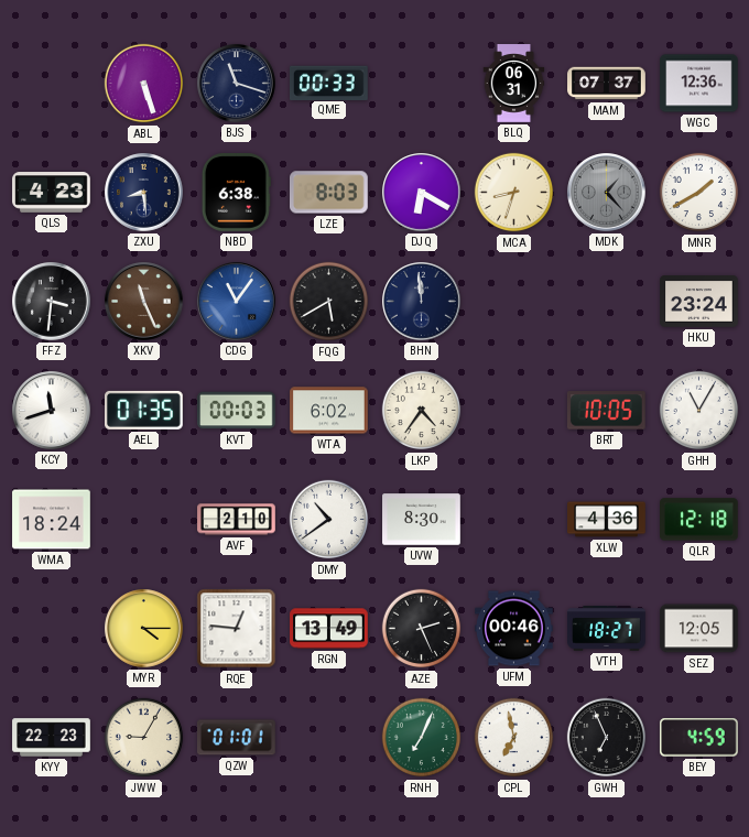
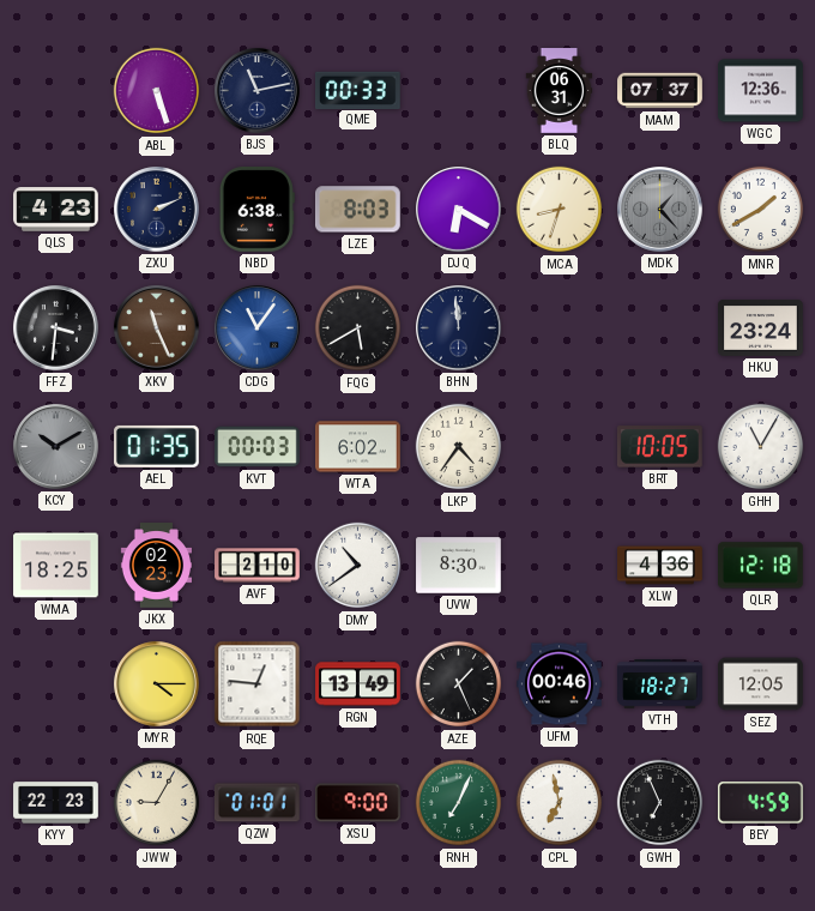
BJS: 11:18 -> 11:13
ZXU: 8:29 -> 2:11
KCY: 11:42 -> 10:10
KCY dial: white -> grey
WMA: 18:24 -> 18:25
JKX: none -> 02:23
AZE: 2:26 -> 1:26
XSU: none -> 9:00
